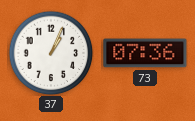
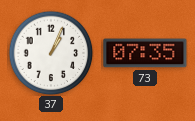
73: 07:36 -> 07:35
